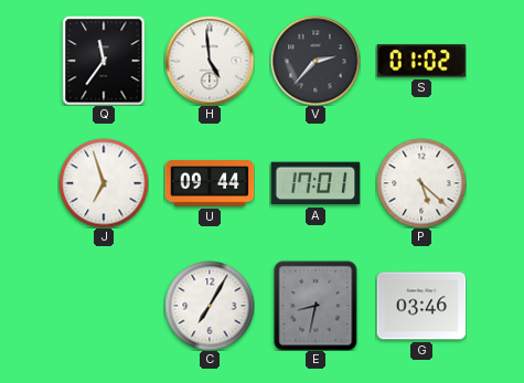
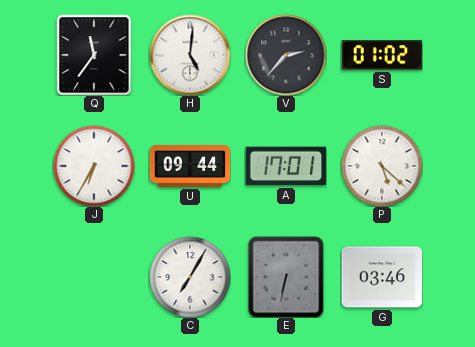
H: 4:59 -> 5:01
J: 6:57 -> 6:35
E: 8:32 -> 6:32
